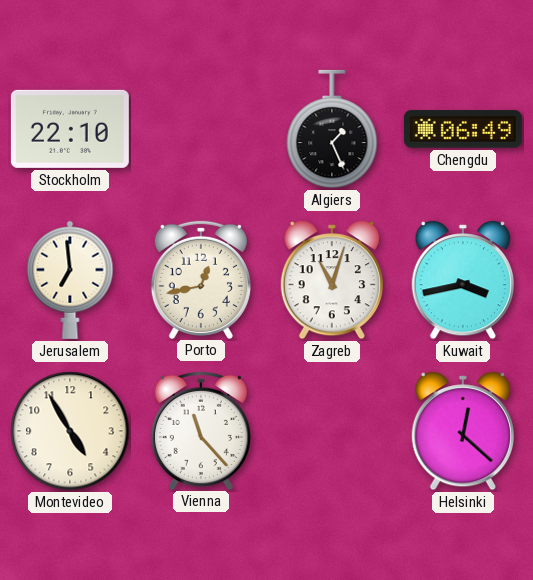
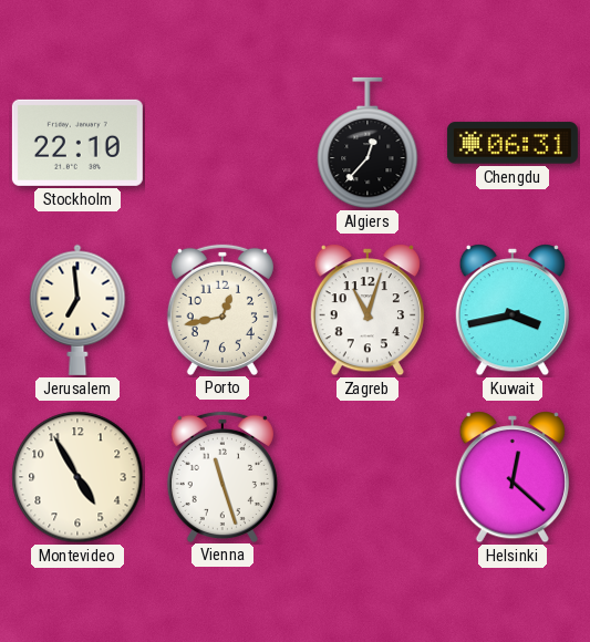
Algiers: 1:26 -> 12:37
Chengdu: 06:49 -> 06:31
Vienna: 11:23 -> 11:27
